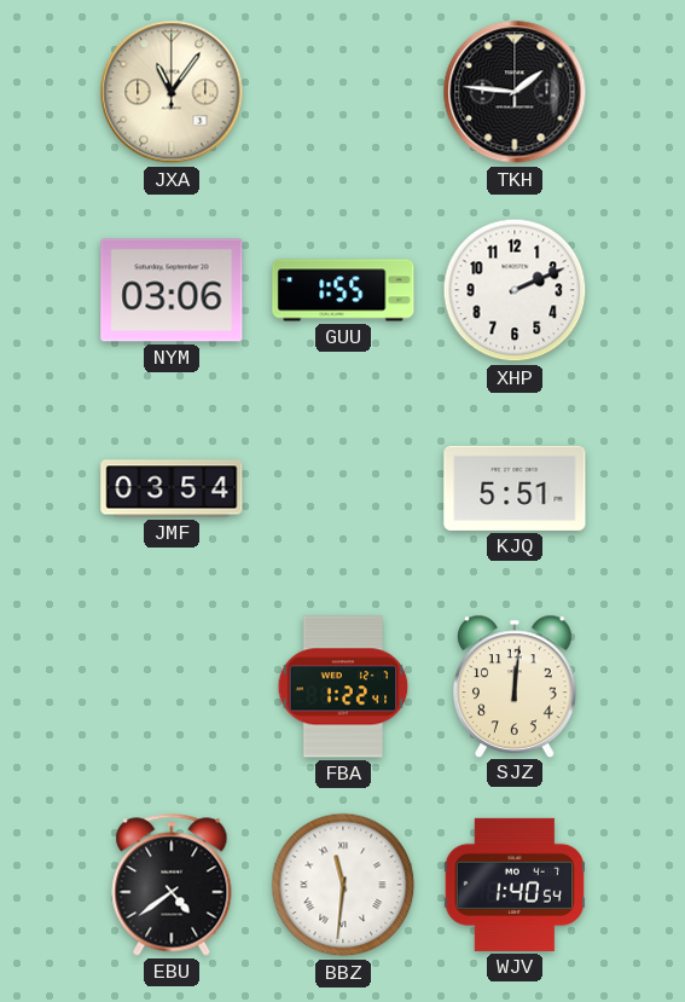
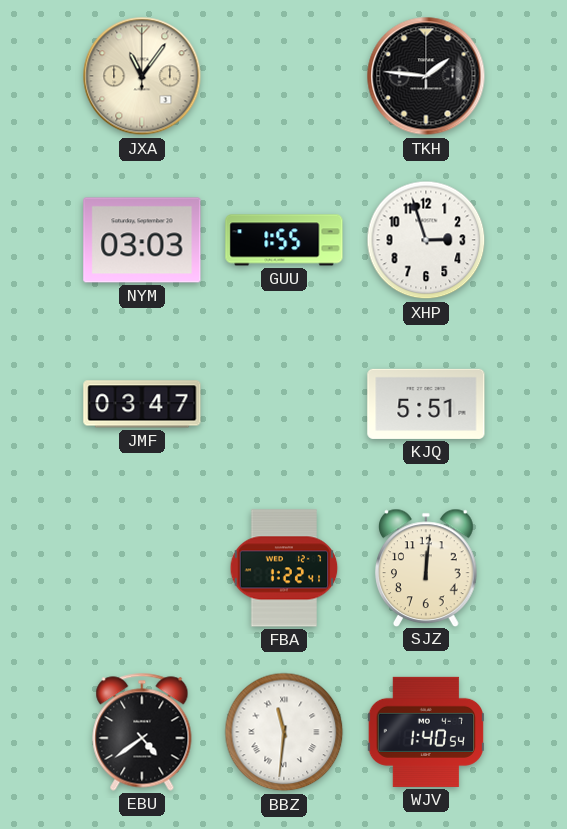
NYM: 03:06 -> 03:03
XHP: 2:11 -> 2:57
JMF: 03:54 -> 03:47
